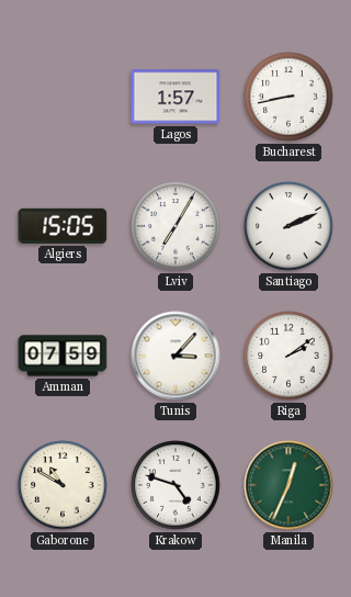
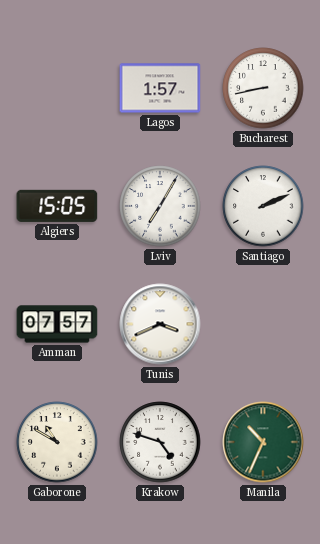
Amman: 07:59 -> 07:57
Tunis: 3:07 -> 3:41
Riga: 2:09 -> none
Manila: 12:34 -> 10:34
